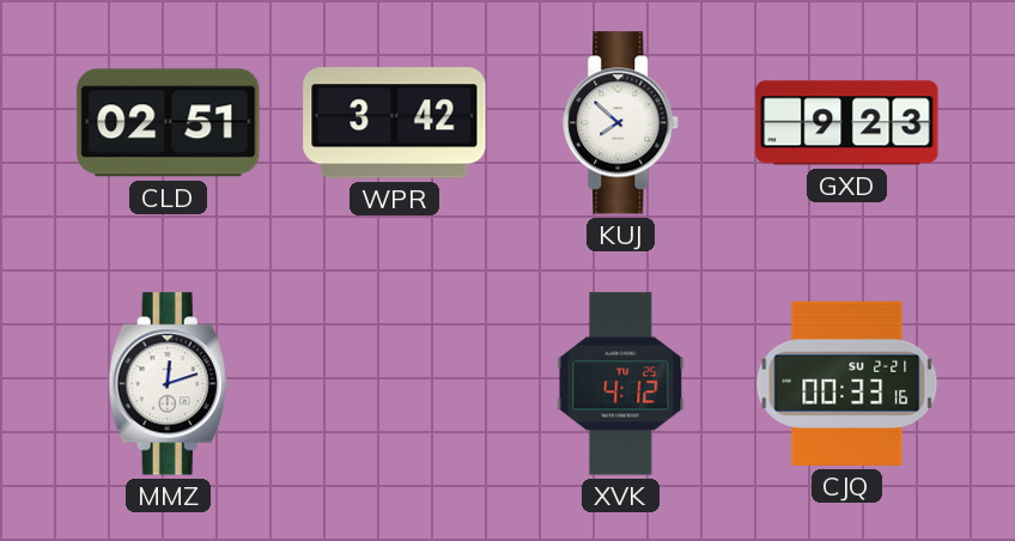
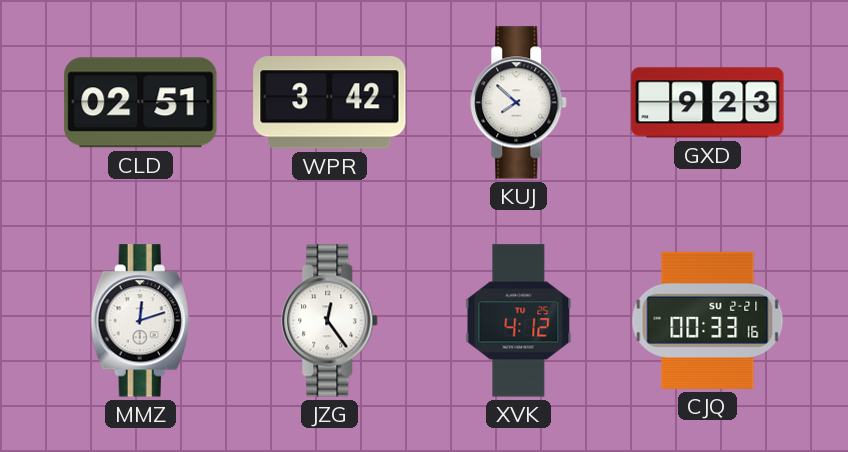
JZG: none -> 12:24
